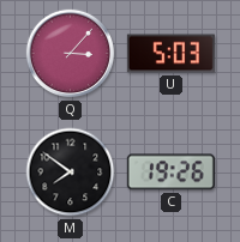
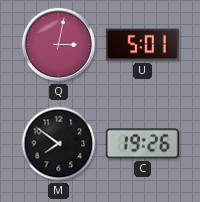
Q: 3:07 -> 3:02
U: 5:03 -> 5:01
